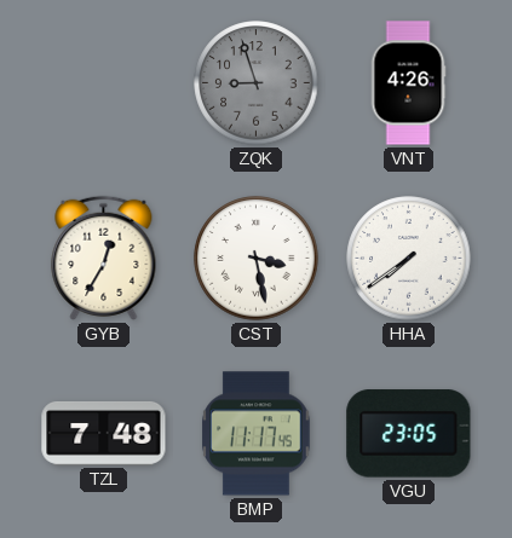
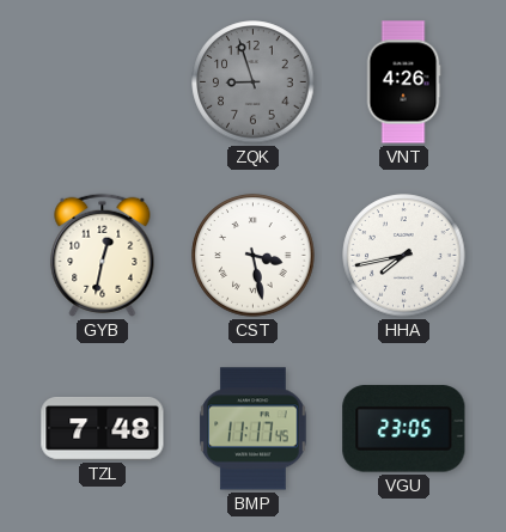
GYB: 12:35 -> 12:32
HHA: 7:39 -> 7:43
